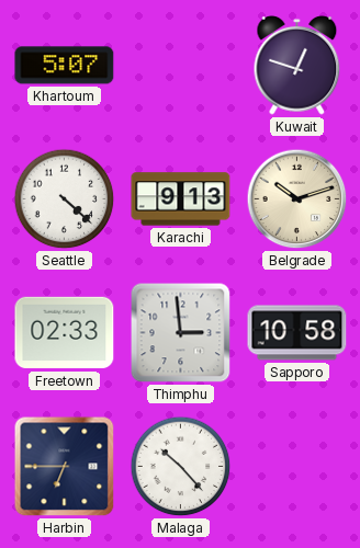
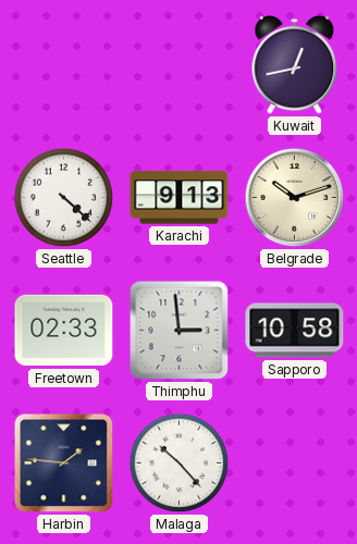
Khartoum: 5:07 -> none
Kuwait: 12:48 -> 12:43
Harbin: 6:45 -> 1:46
